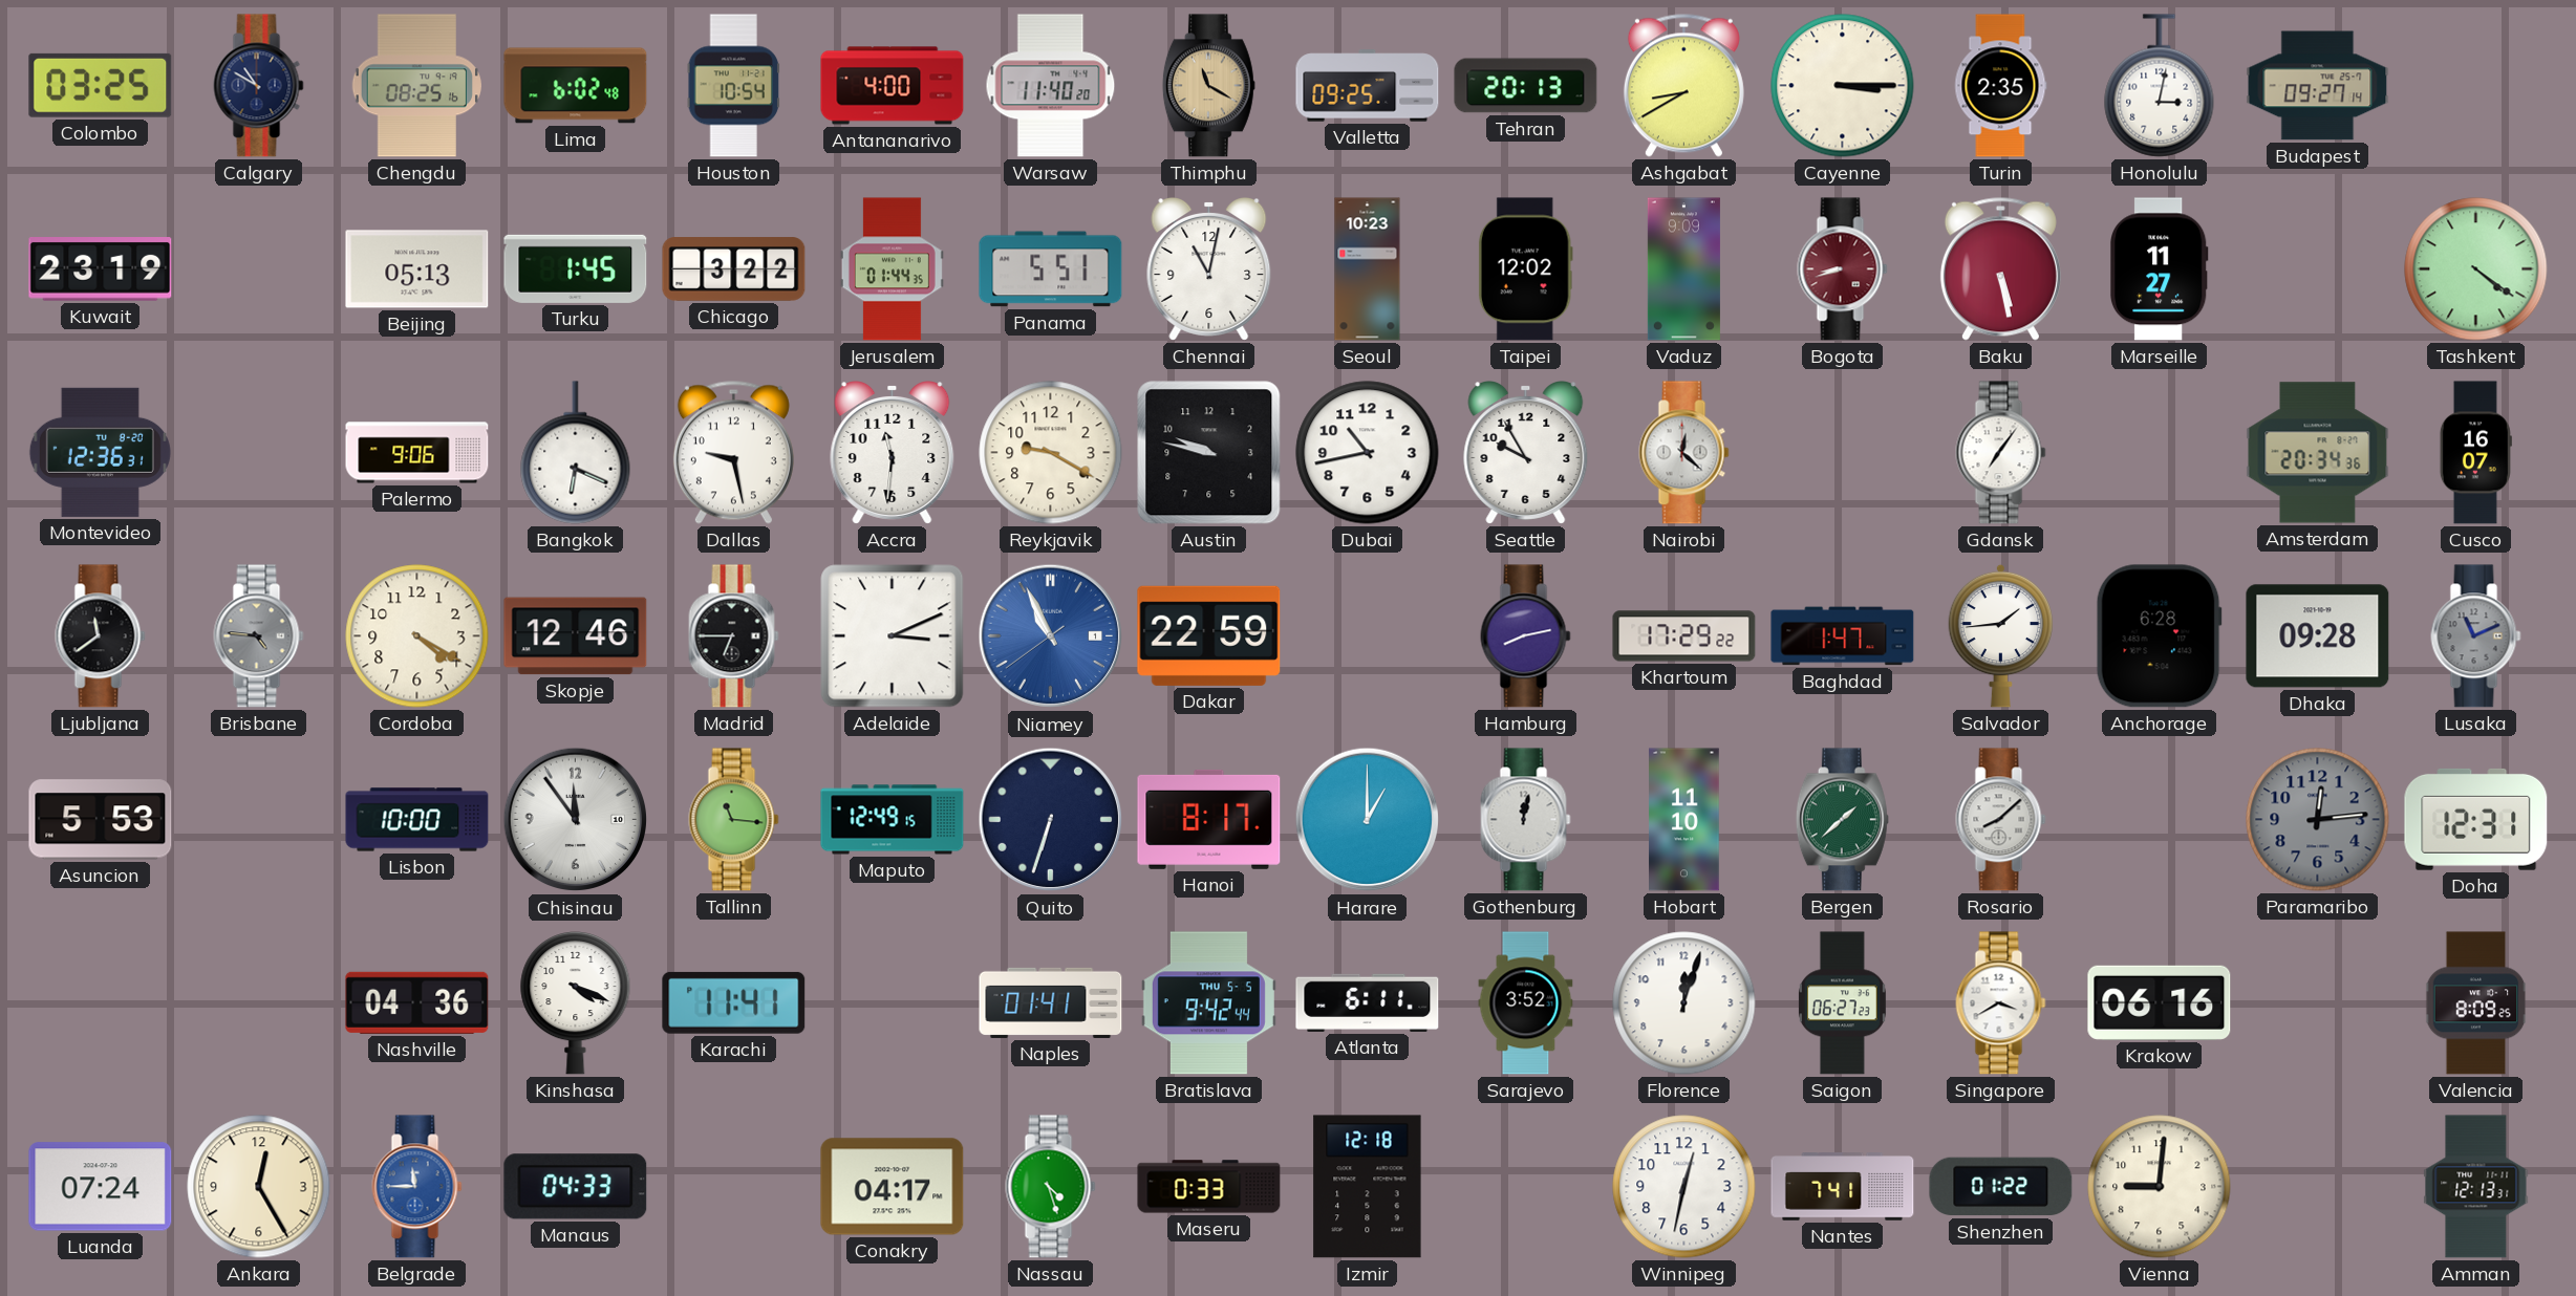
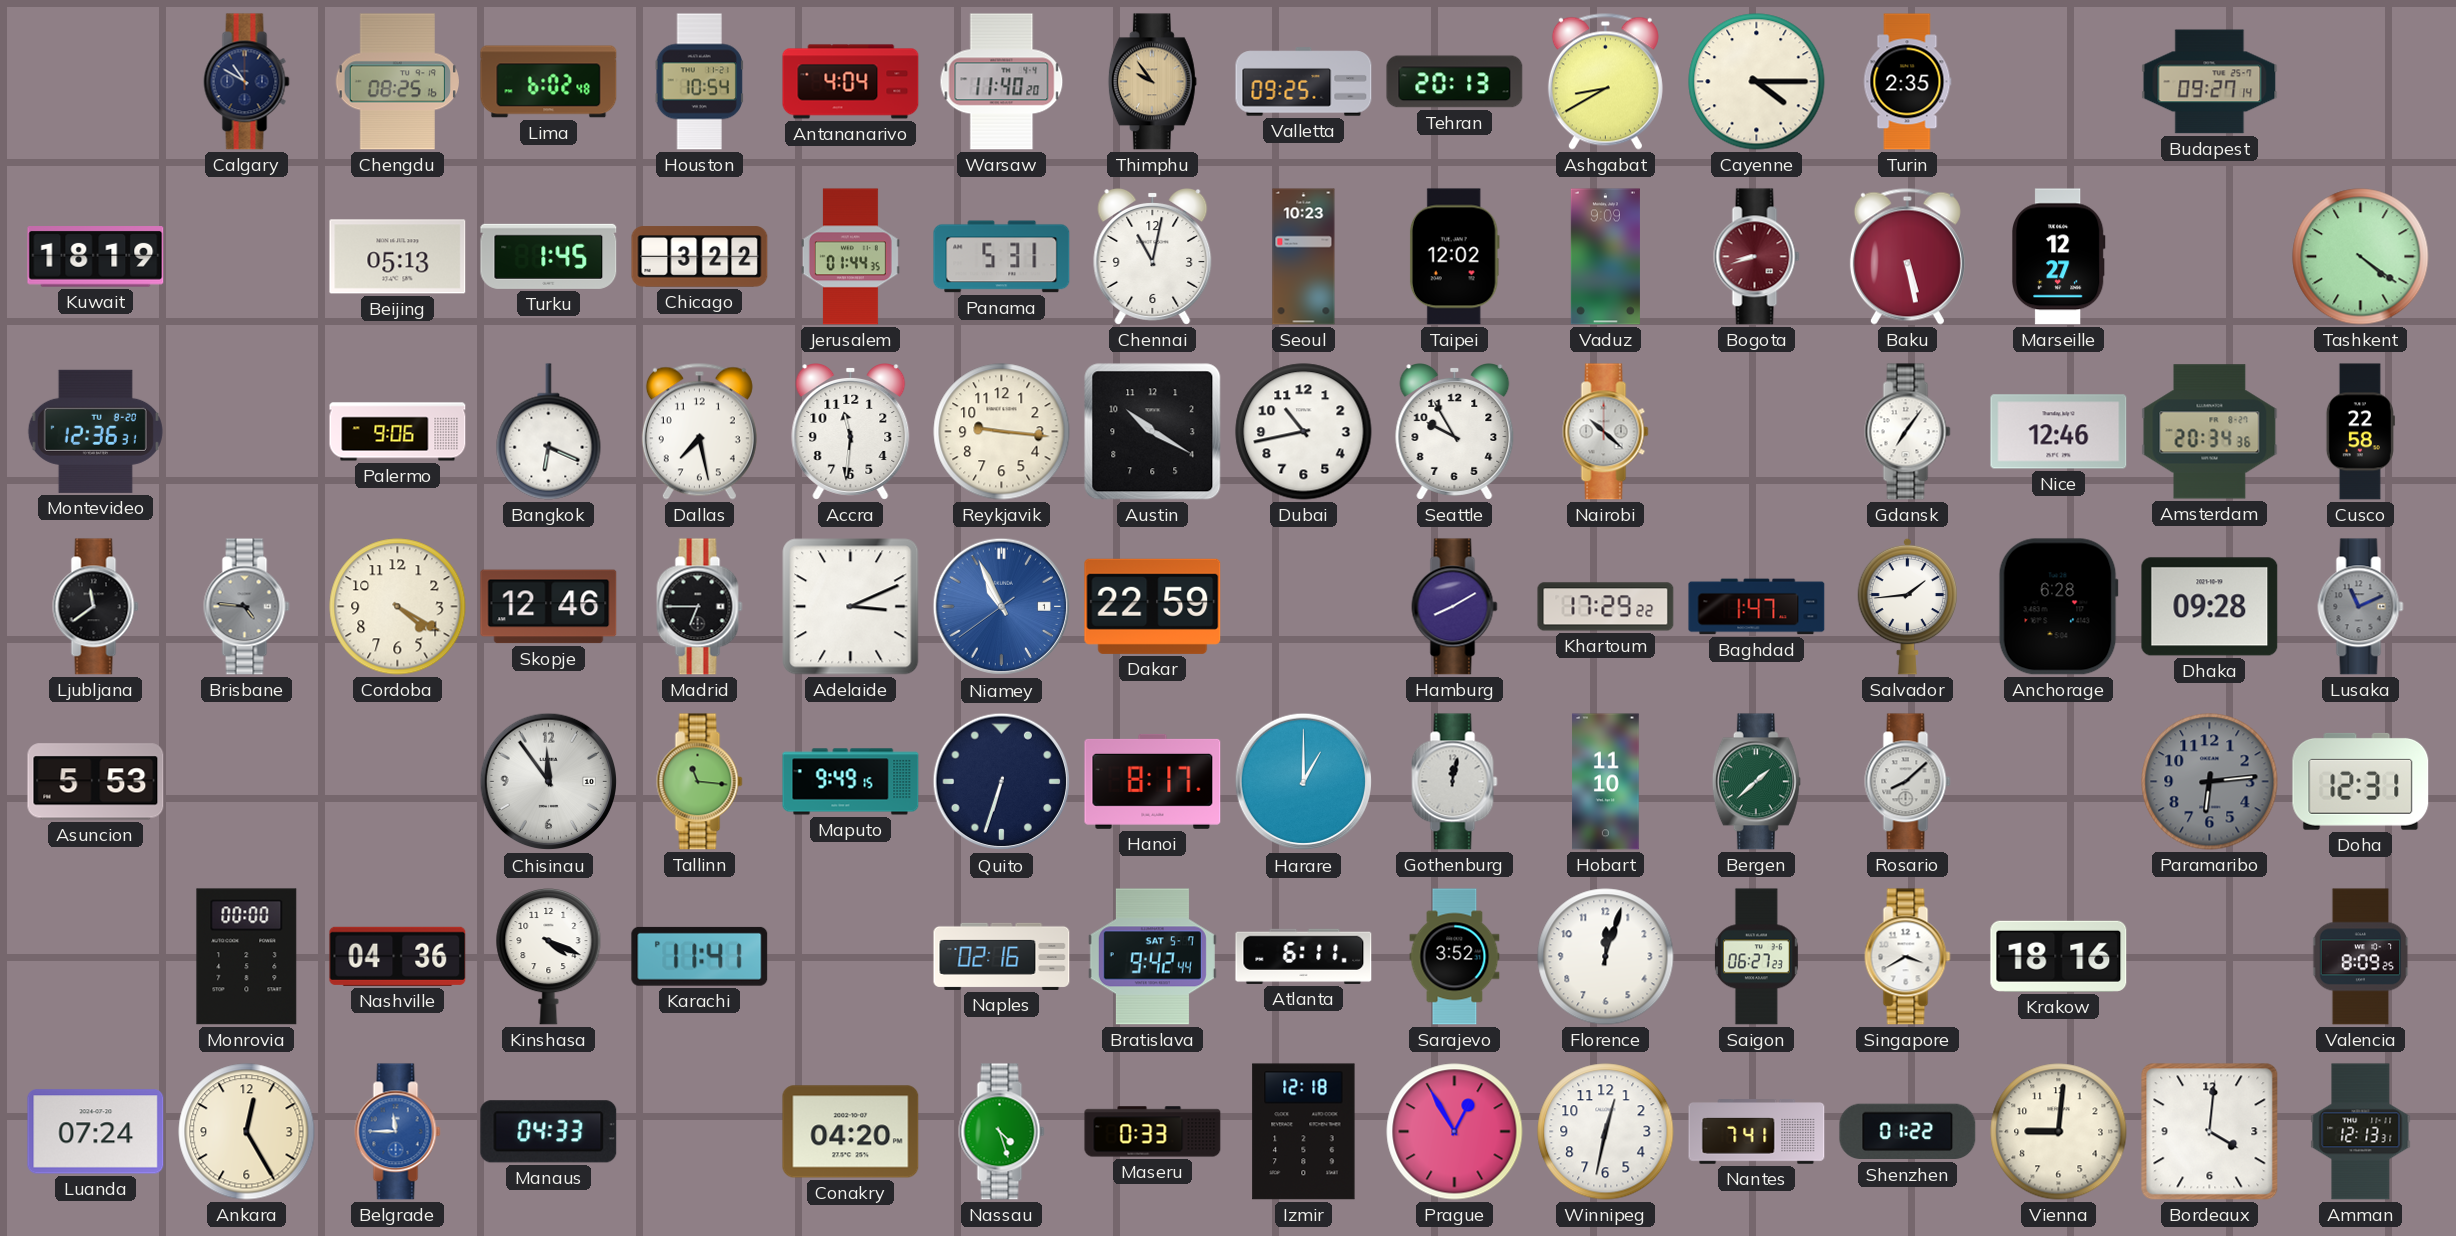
Colombo: 03:25 -> none
Antananarivo: 4:00 -> 4:04
Thimphu: 11:20 -> 9:54
Cayenne: 3:15 -> 4:15
Honolulu: 3:02 -> none
Kuwait: 23:19 -> 18:19
Panama: 5:51 -> 5:31
Marseille: 11:27 -> 12:27
Dallas: 9:28 -> 7:28
Reykjavik: 9:20 -> 9:16
Austin: 9:47 -> 10:20
Nairobi: 12:22 -> 10:22
Nice: none -> 12:46
Cusco: 16:07 -> 22:58
Hamburg: 8:13 -> 8:10
Lisbon: 10:00 -> none
Maputo: 12:49 -> 9:49
Paramaribo: 12:14 -> 6:14
Monrovia: none -> 00:00
Naples: 01:41 -> 02:16
Bratislava date: THU 5-5 -> SAT 5-7
Krakow: 06:16 -> 18:16
Conakry: 04:17 -> 04:20
Prague: none -> 12:55
Bordeaux: none -> 4:01
